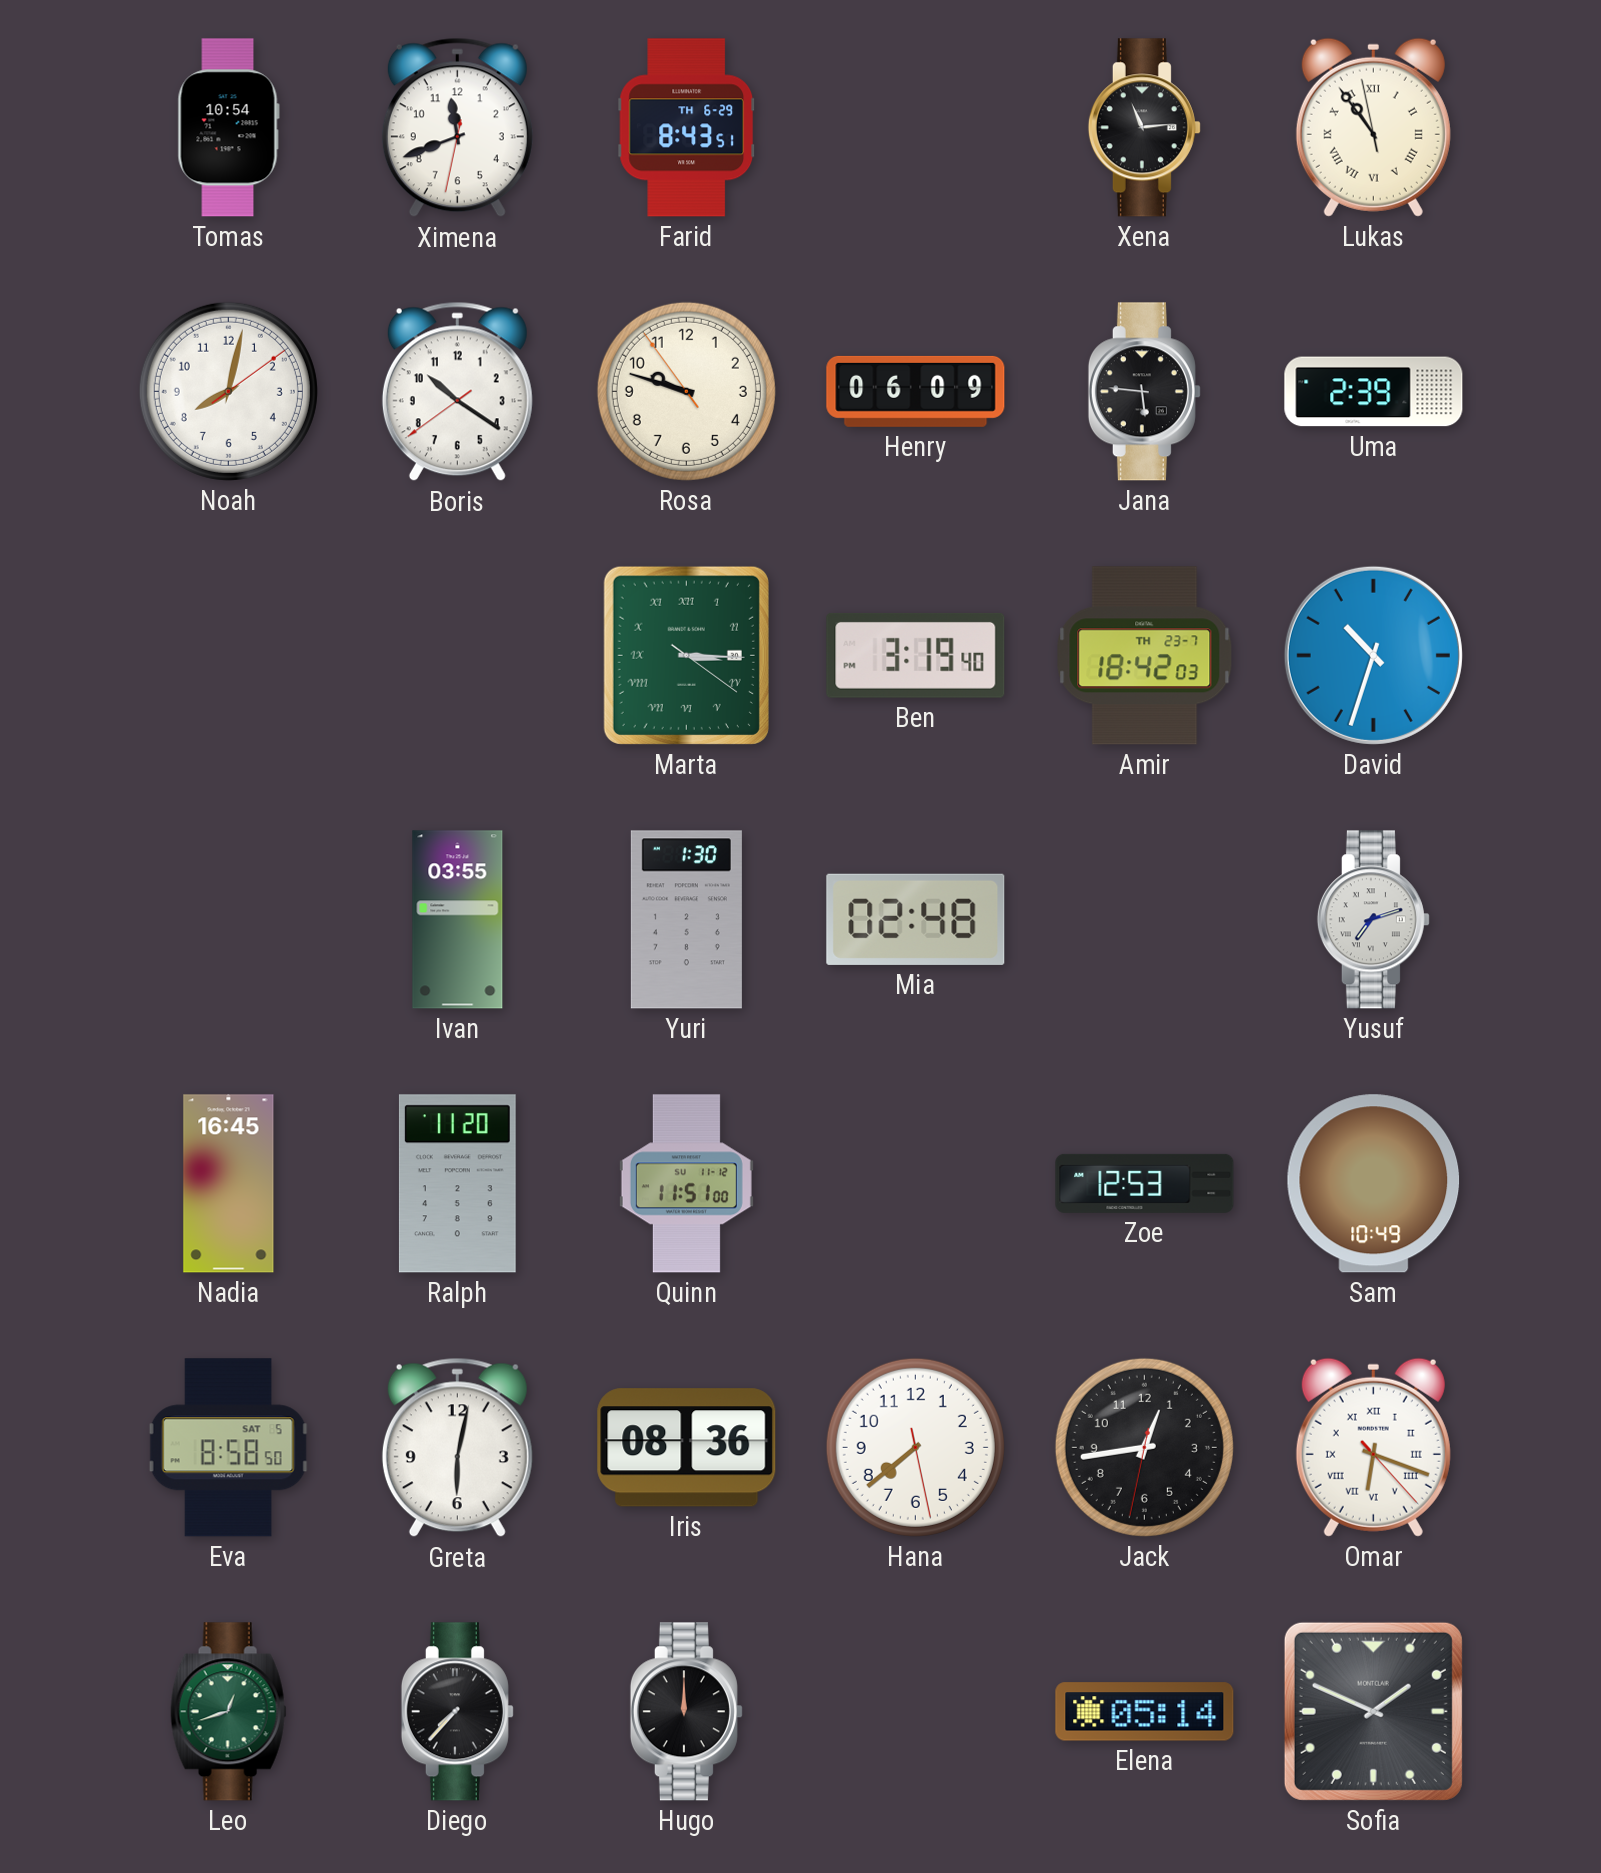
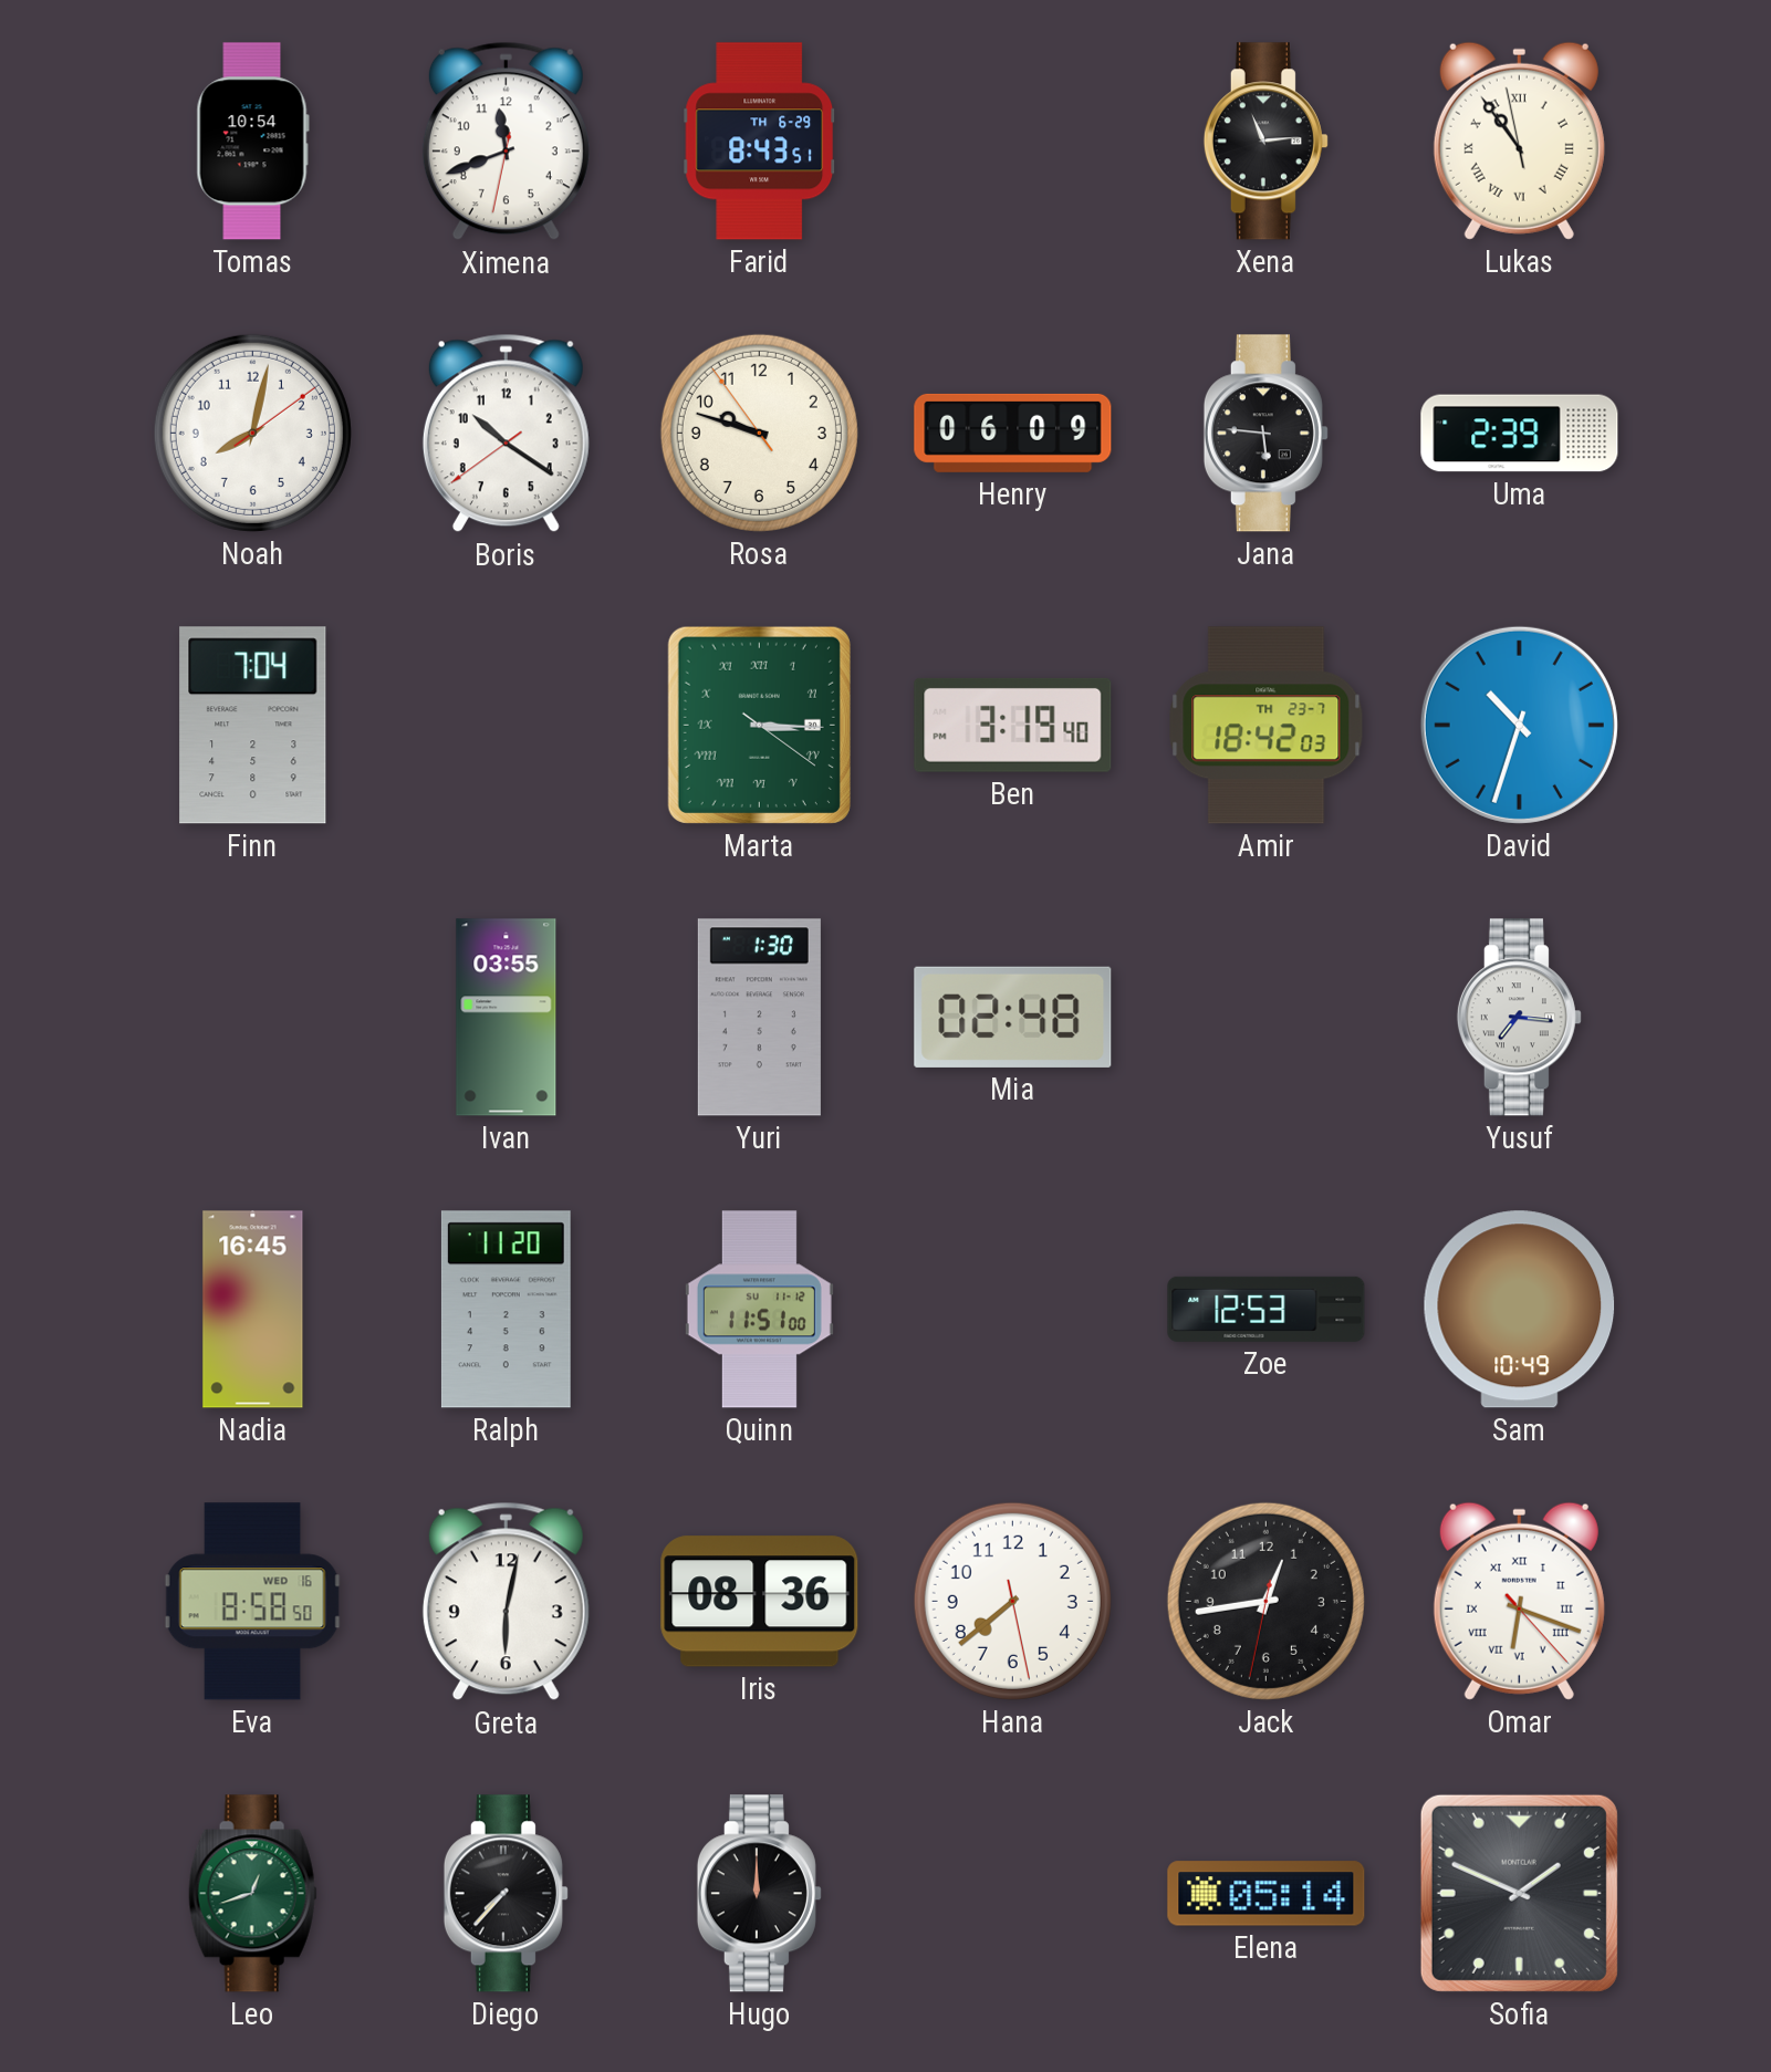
Finn: none -> 7:04
Yusuf: 7:12 -> 7:16
Eva date: SAT 5 -> WED 16
